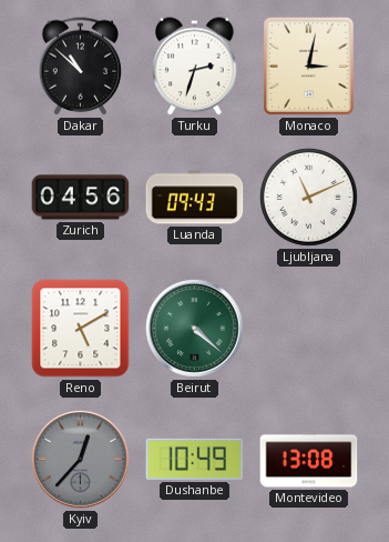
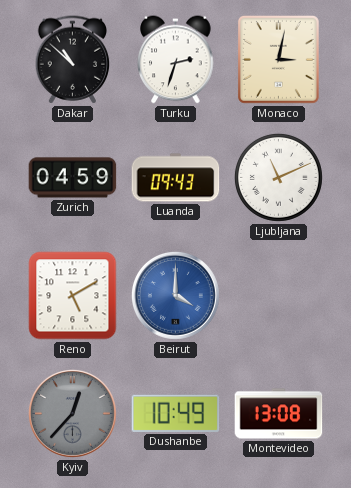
Zurich: 04:56 -> 04:59
Beirut: 4:22 -> 4:00
Beirut dial: green -> blue
